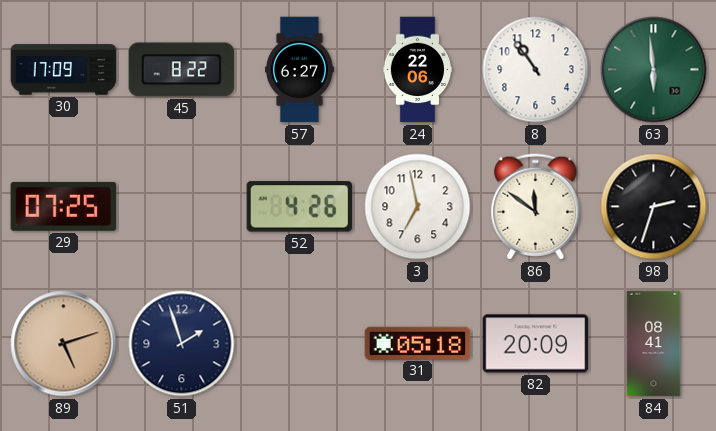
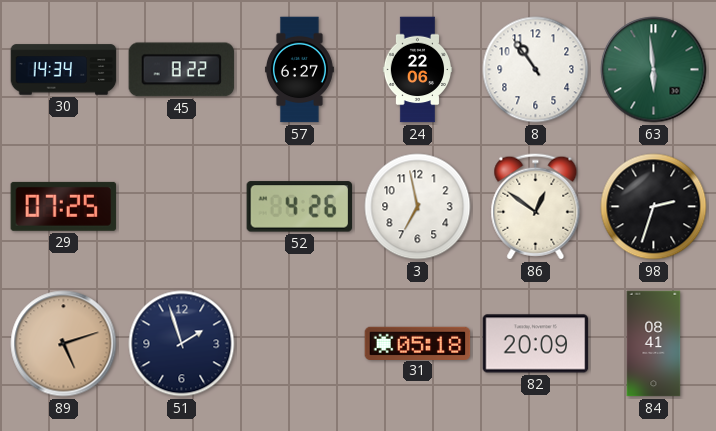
30: 17:09 -> 14:34
86: 11:51 -> 12:51
